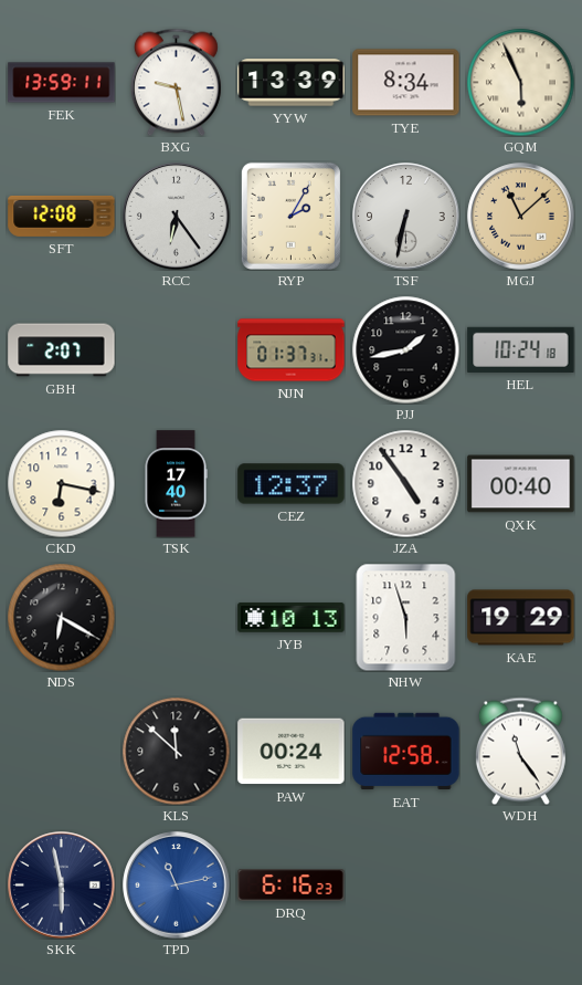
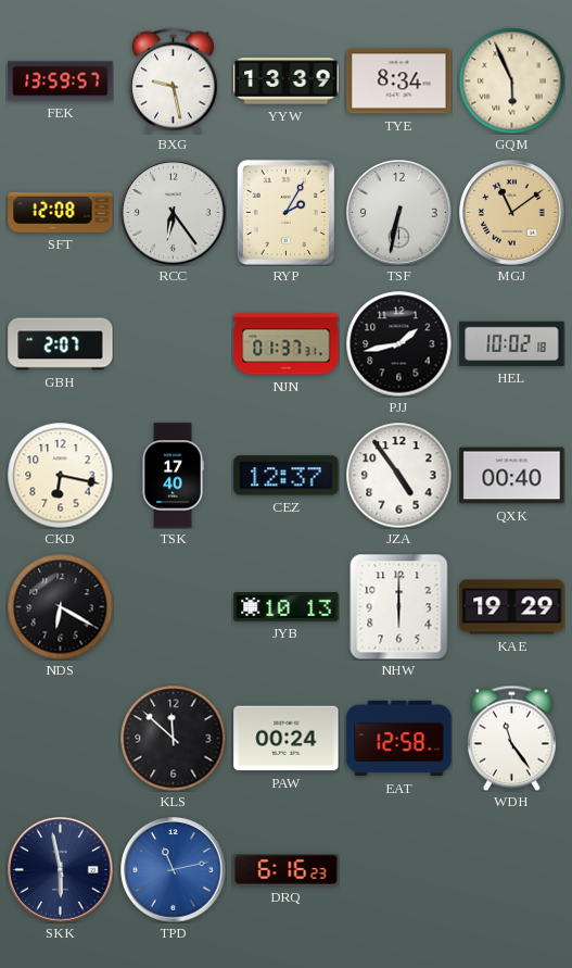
FEK: 13:59:11 -> 13:59:57
MGJ: 11:08 -> 11:09
HEL: 10:24 -> 10:02
NHW: 5:57 -> 6:00
